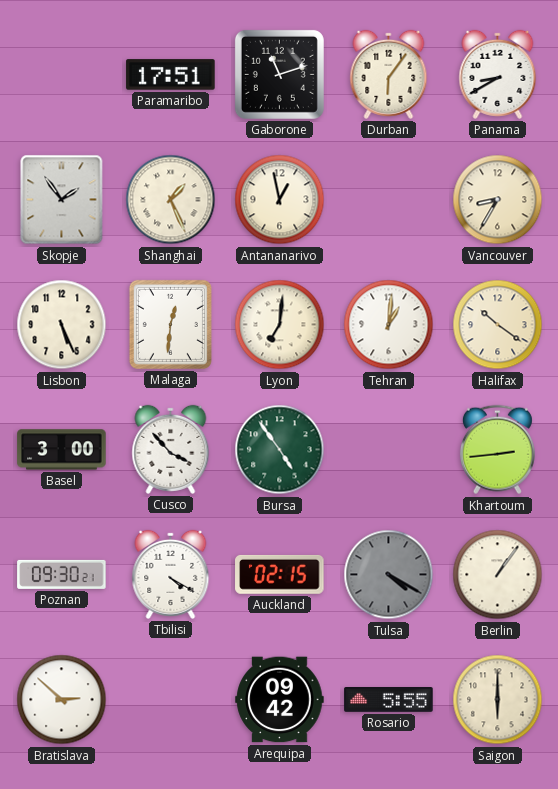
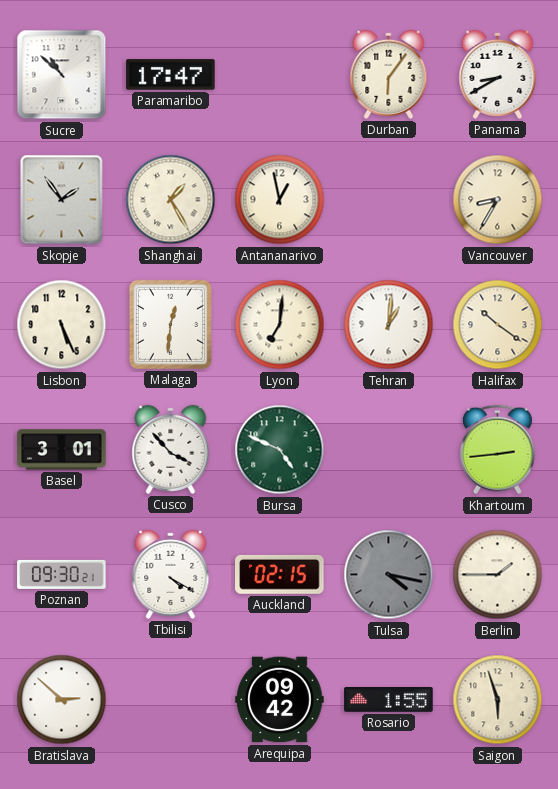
Sucre: none -> 10:52
Paramaribo: 17:51 -> 17:47
Gaborone: 11:12 -> none
Shanghai: 1:26 -> 1:25
Basel: 3:00 -> 3:01
Bursa: 4:54 -> 4:49
Tulsa: 4:20 -> 4:17
Berlin: 1:06 -> 1:45
Rosario: 5:55 -> 1:55
Saigon: 6:00 -> 5:57
